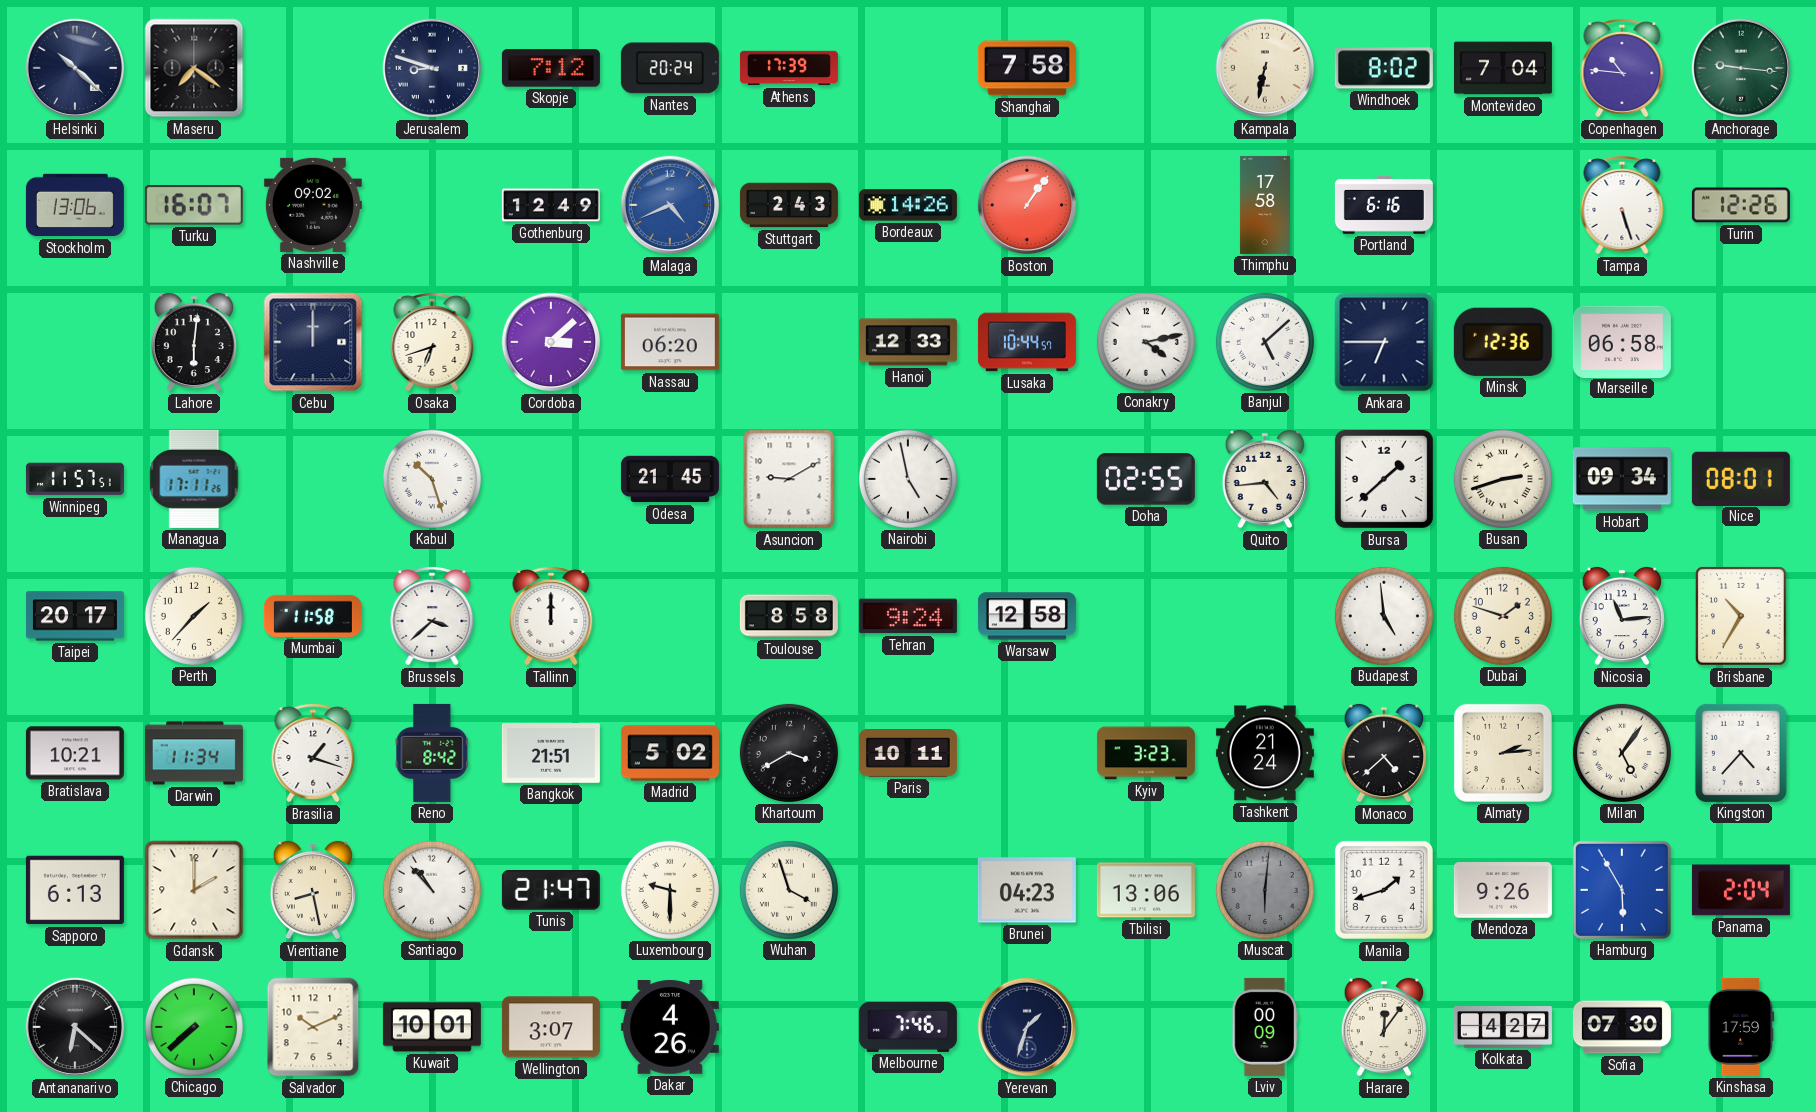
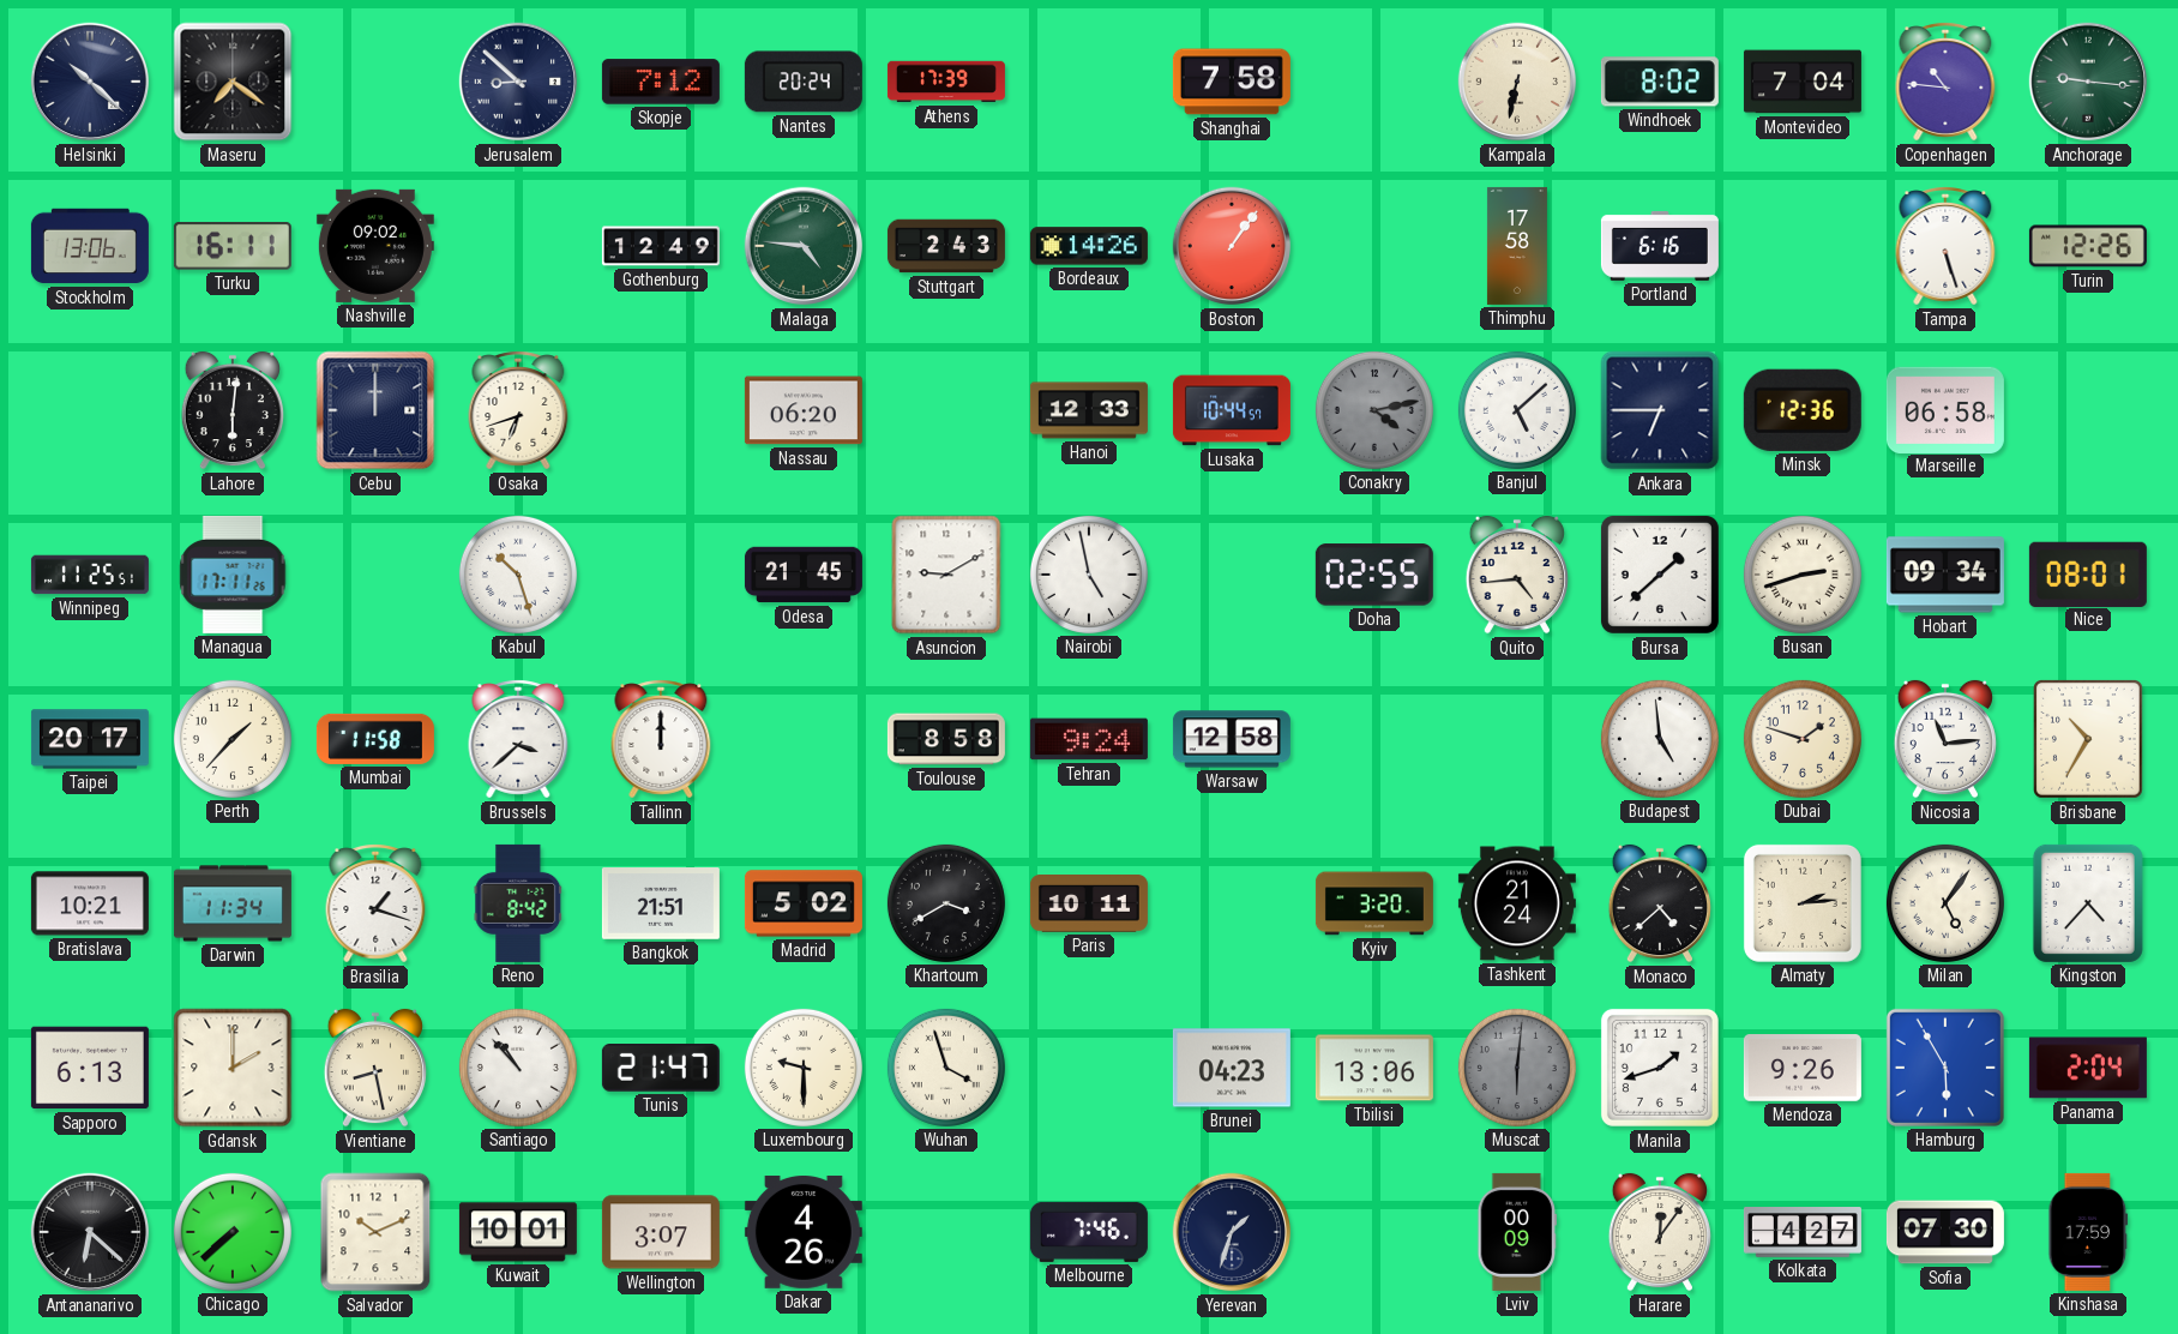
Jerusalem: 8:48 -> 8:52
Turku: 16:07 -> 16:11
Malaga: 4:41 -> 4:46
Malaga dial: blue -> green
Cordoba: 3:08 -> none
Conakry dial: white -> grey
Winnipeg: 11:57 -> 11:25
Kyiv: 3:23 -> 3:20
